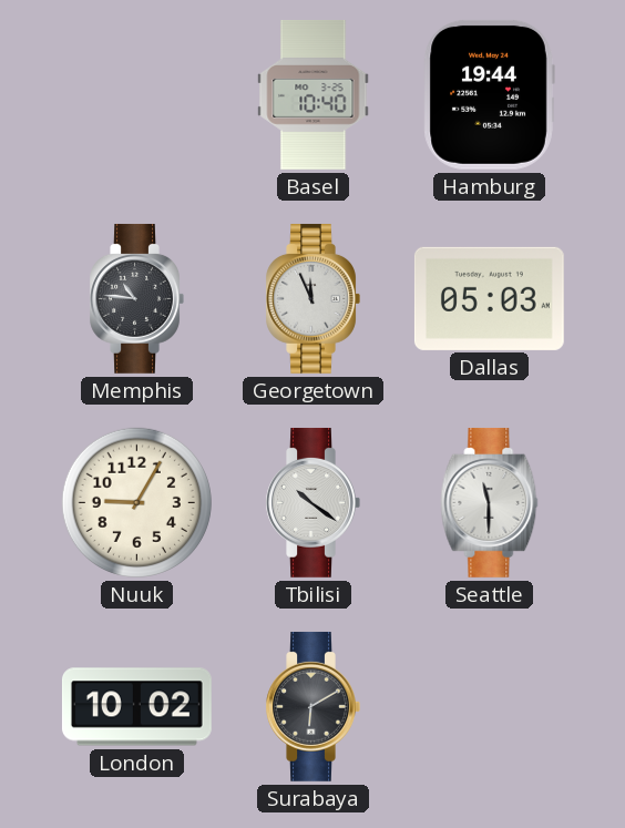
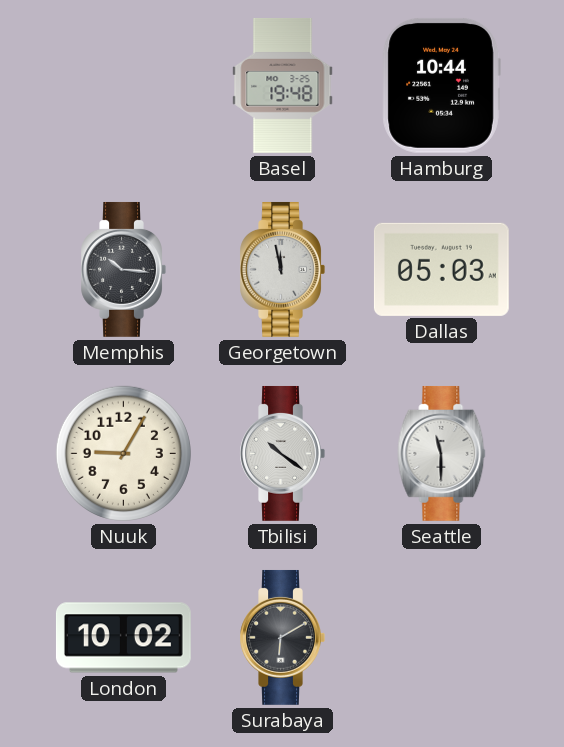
Basel: 10:40 -> 19:48
Hamburg: 19:44 -> 10:44
Memphis: 10:46 -> 10:16
Georgetown: 11:56 -> 11:58
